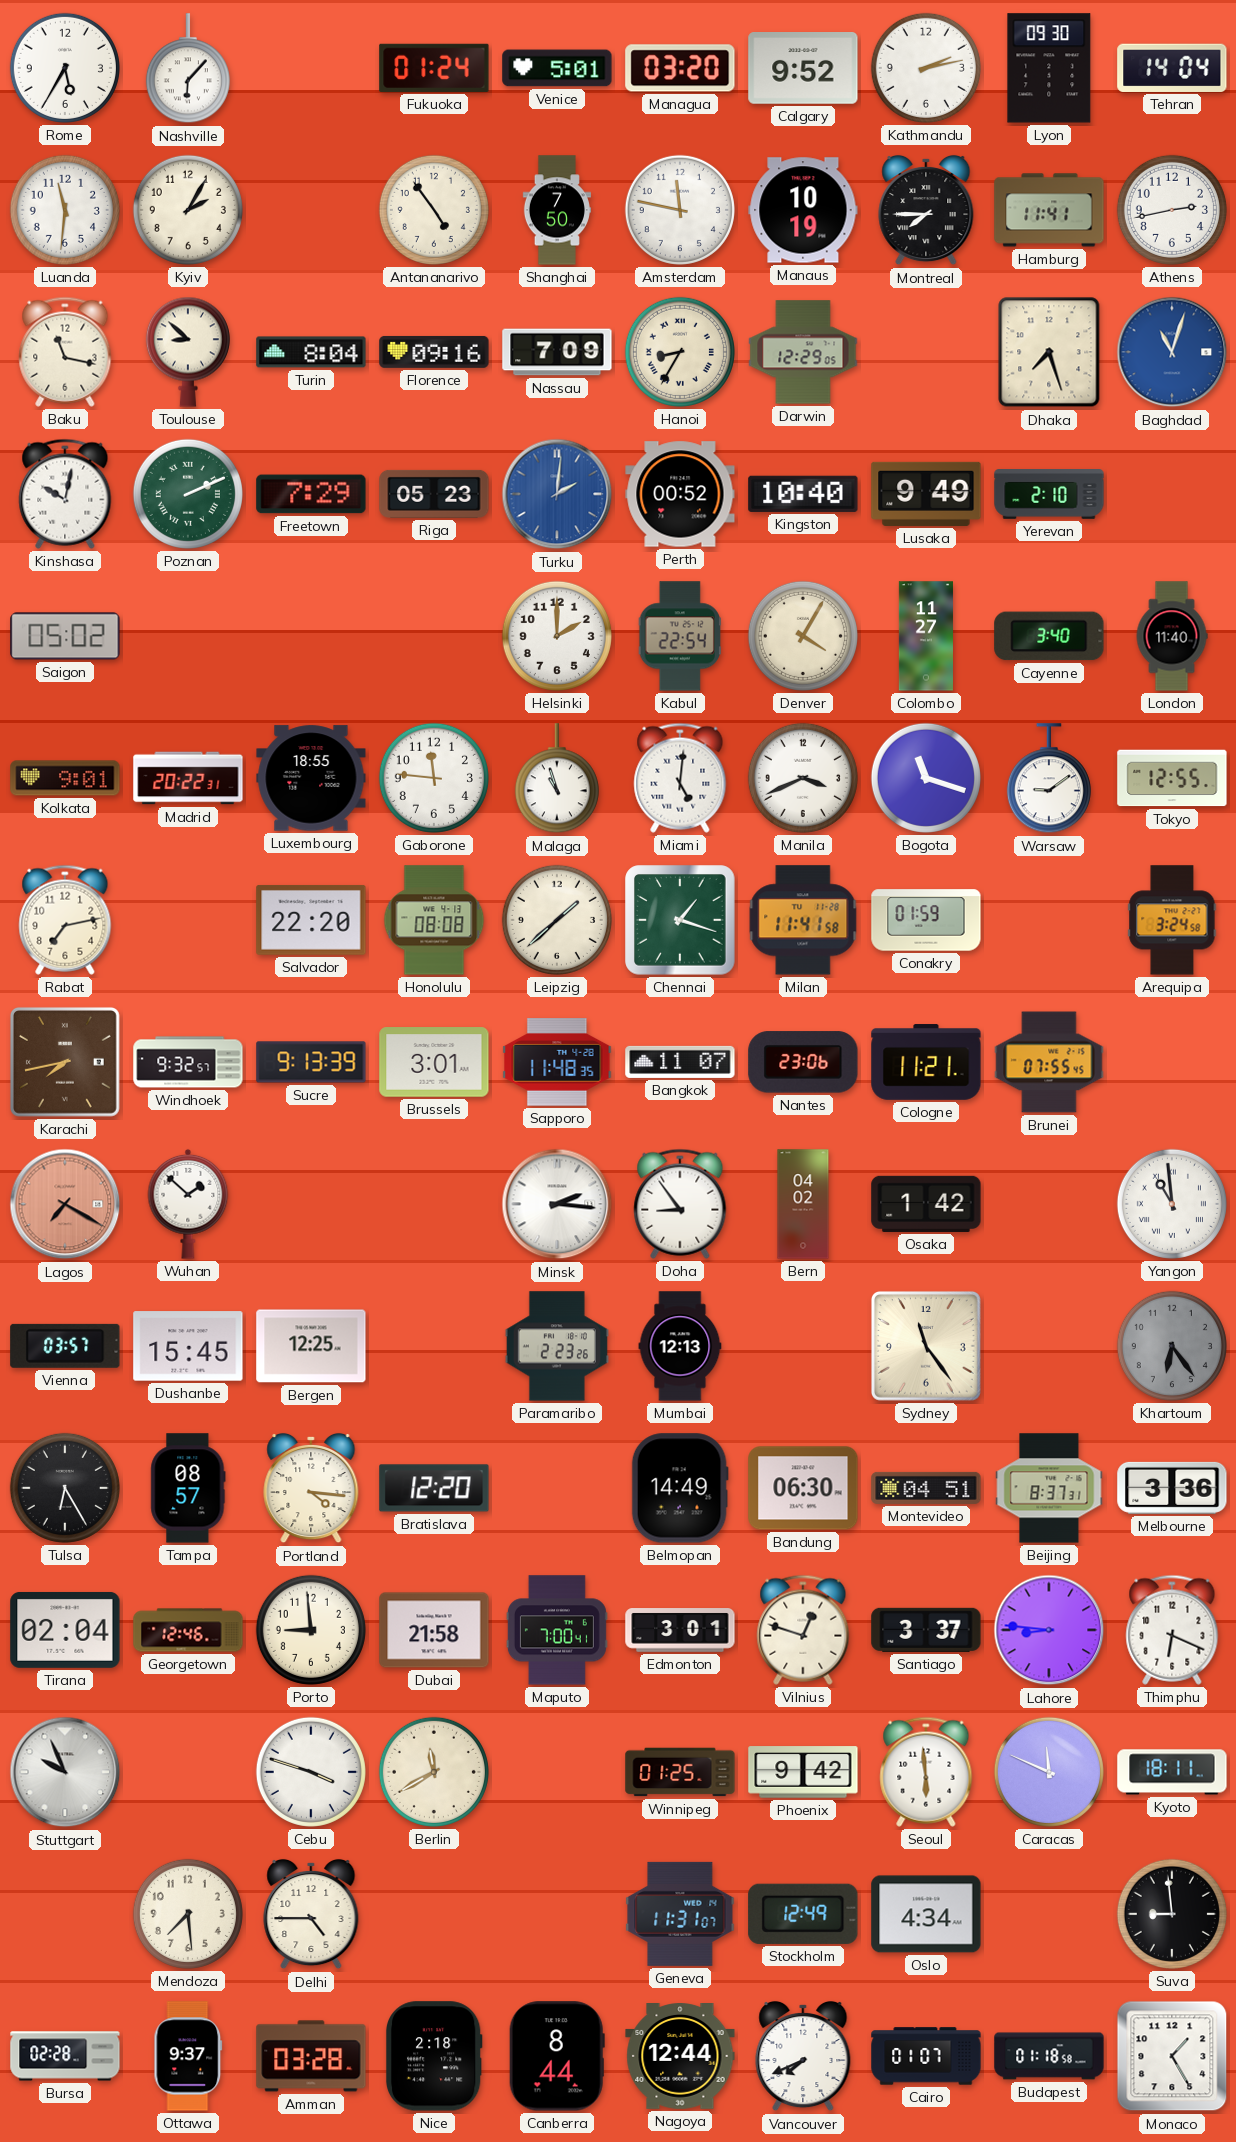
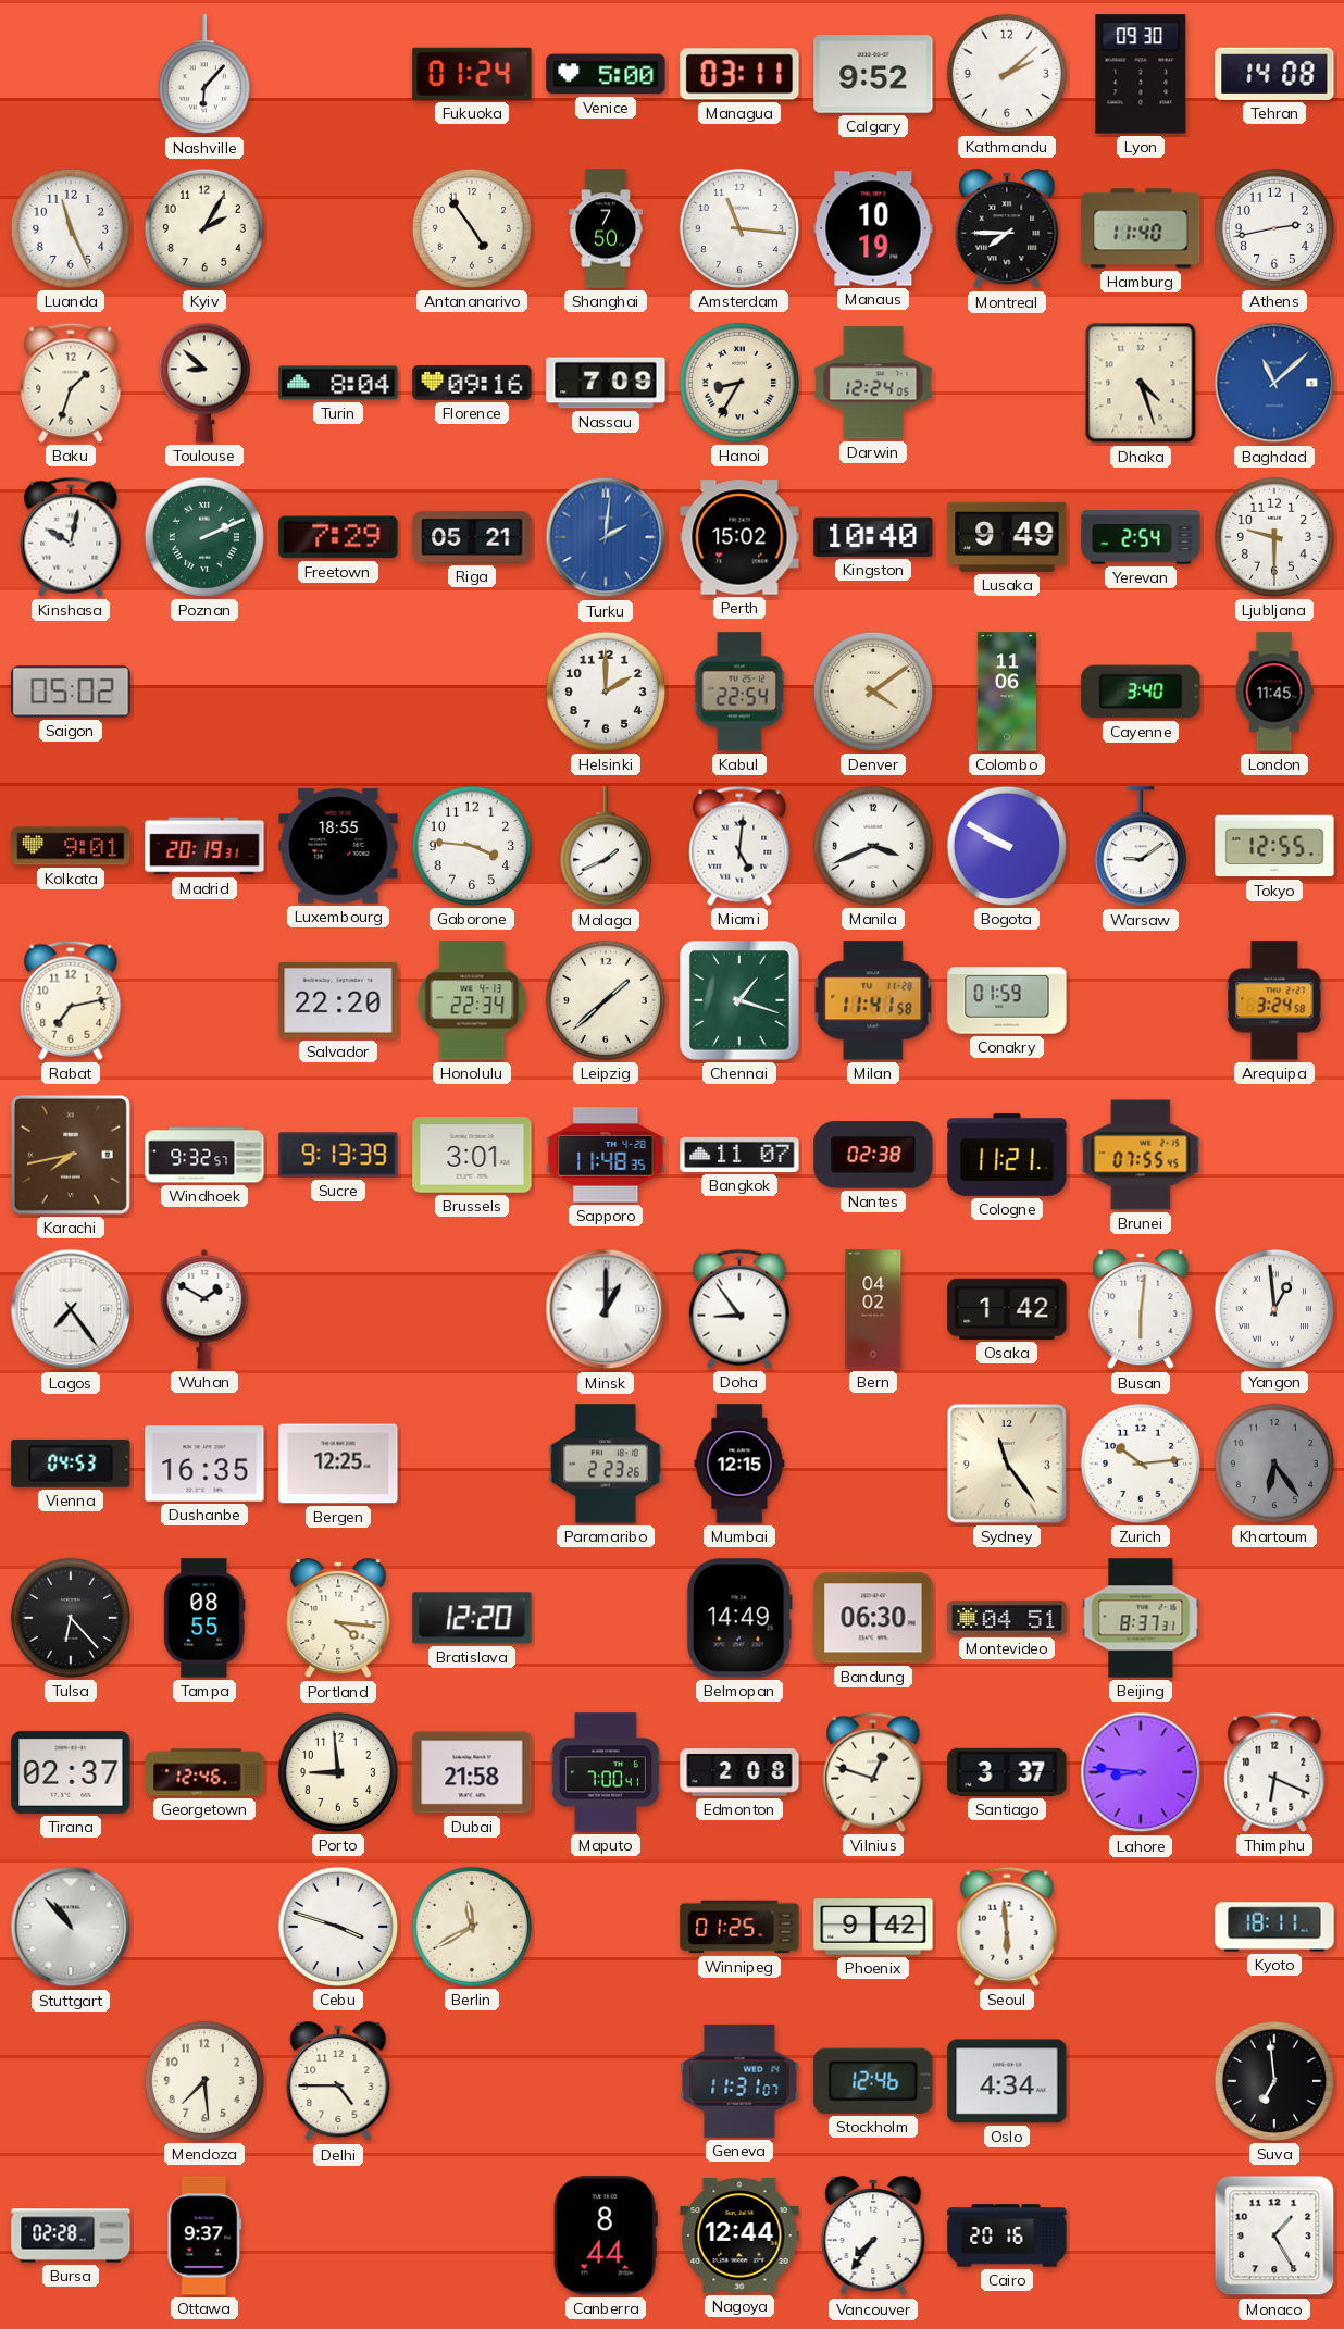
Rome: 5:35 -> none
Venice: 5:01 -> 5:00
Managua: 03:20 -> 03:11
Kathmandu: 2:13 -> 2:08
Tehran: 14:04 -> 14:08
Luanda: 11:31 -> 11:26
Amsterdam: 11:47 -> 11:16
Hamburg: 11:41 -> 11:40
Baku: 11:17 -> 1:33
Darwin: 12:29 -> 12:24
Dhaka: 7:27 -> 4:27
Baghdad: 11:03 -> 11:08
Riga: 05:23 -> 05:21
Perth: 00:52 -> 15:02
Yerevan: 2:10 -> 2:54
Ljubljana: none -> 9:30
Denver: 4:05 -> 4:09
Colombo: 11:27 -> 11:06
London: 11:40 -> 11:45
Madrid: 20:22 -> 20:19
Gaborone: 11:46 -> 3:46
Malaga: 10:57 -> 1:41
Bogota: 11:18 -> 9:50
Honolulu: 08:08 -> 22:34
Nantes: 23:06 -> 02:38
Lagos: 7:20 -> 7:24
Lagos dial: salmon -> white
Wuhan: 1:52 -> 1:50
Minsk: 2:16 -> 1:00
Busan: none -> 6:01
Yangon: 10:59 -> 12:59
Vienna: 03:57 -> 04:53
Dushanbe: 15:45 -> 16:35
Mumbai: 12:13 -> 12:15
Zurich: none -> 10:14
Tulsa: 6:25 -> 6:23
Tampa: 08:57 -> 08:55
Melbourne: 3:36 -> none
Tirana: 02:04 -> 02:37
Edmonton: 3:01 -> 2:08
Stuttgart: 9:56 -> 10:53
Caracas: 11:49 -> none
Stockholm: 12:49 -> 12:46
Suva: 8:59 -> 6:59
Amman: 03:28 -> none
Nice: 2:18 -> none
Vancouver: 7:41 -> 7:36
Cairo: 01:07 -> 20:16
Budapest: 01:18 -> none
